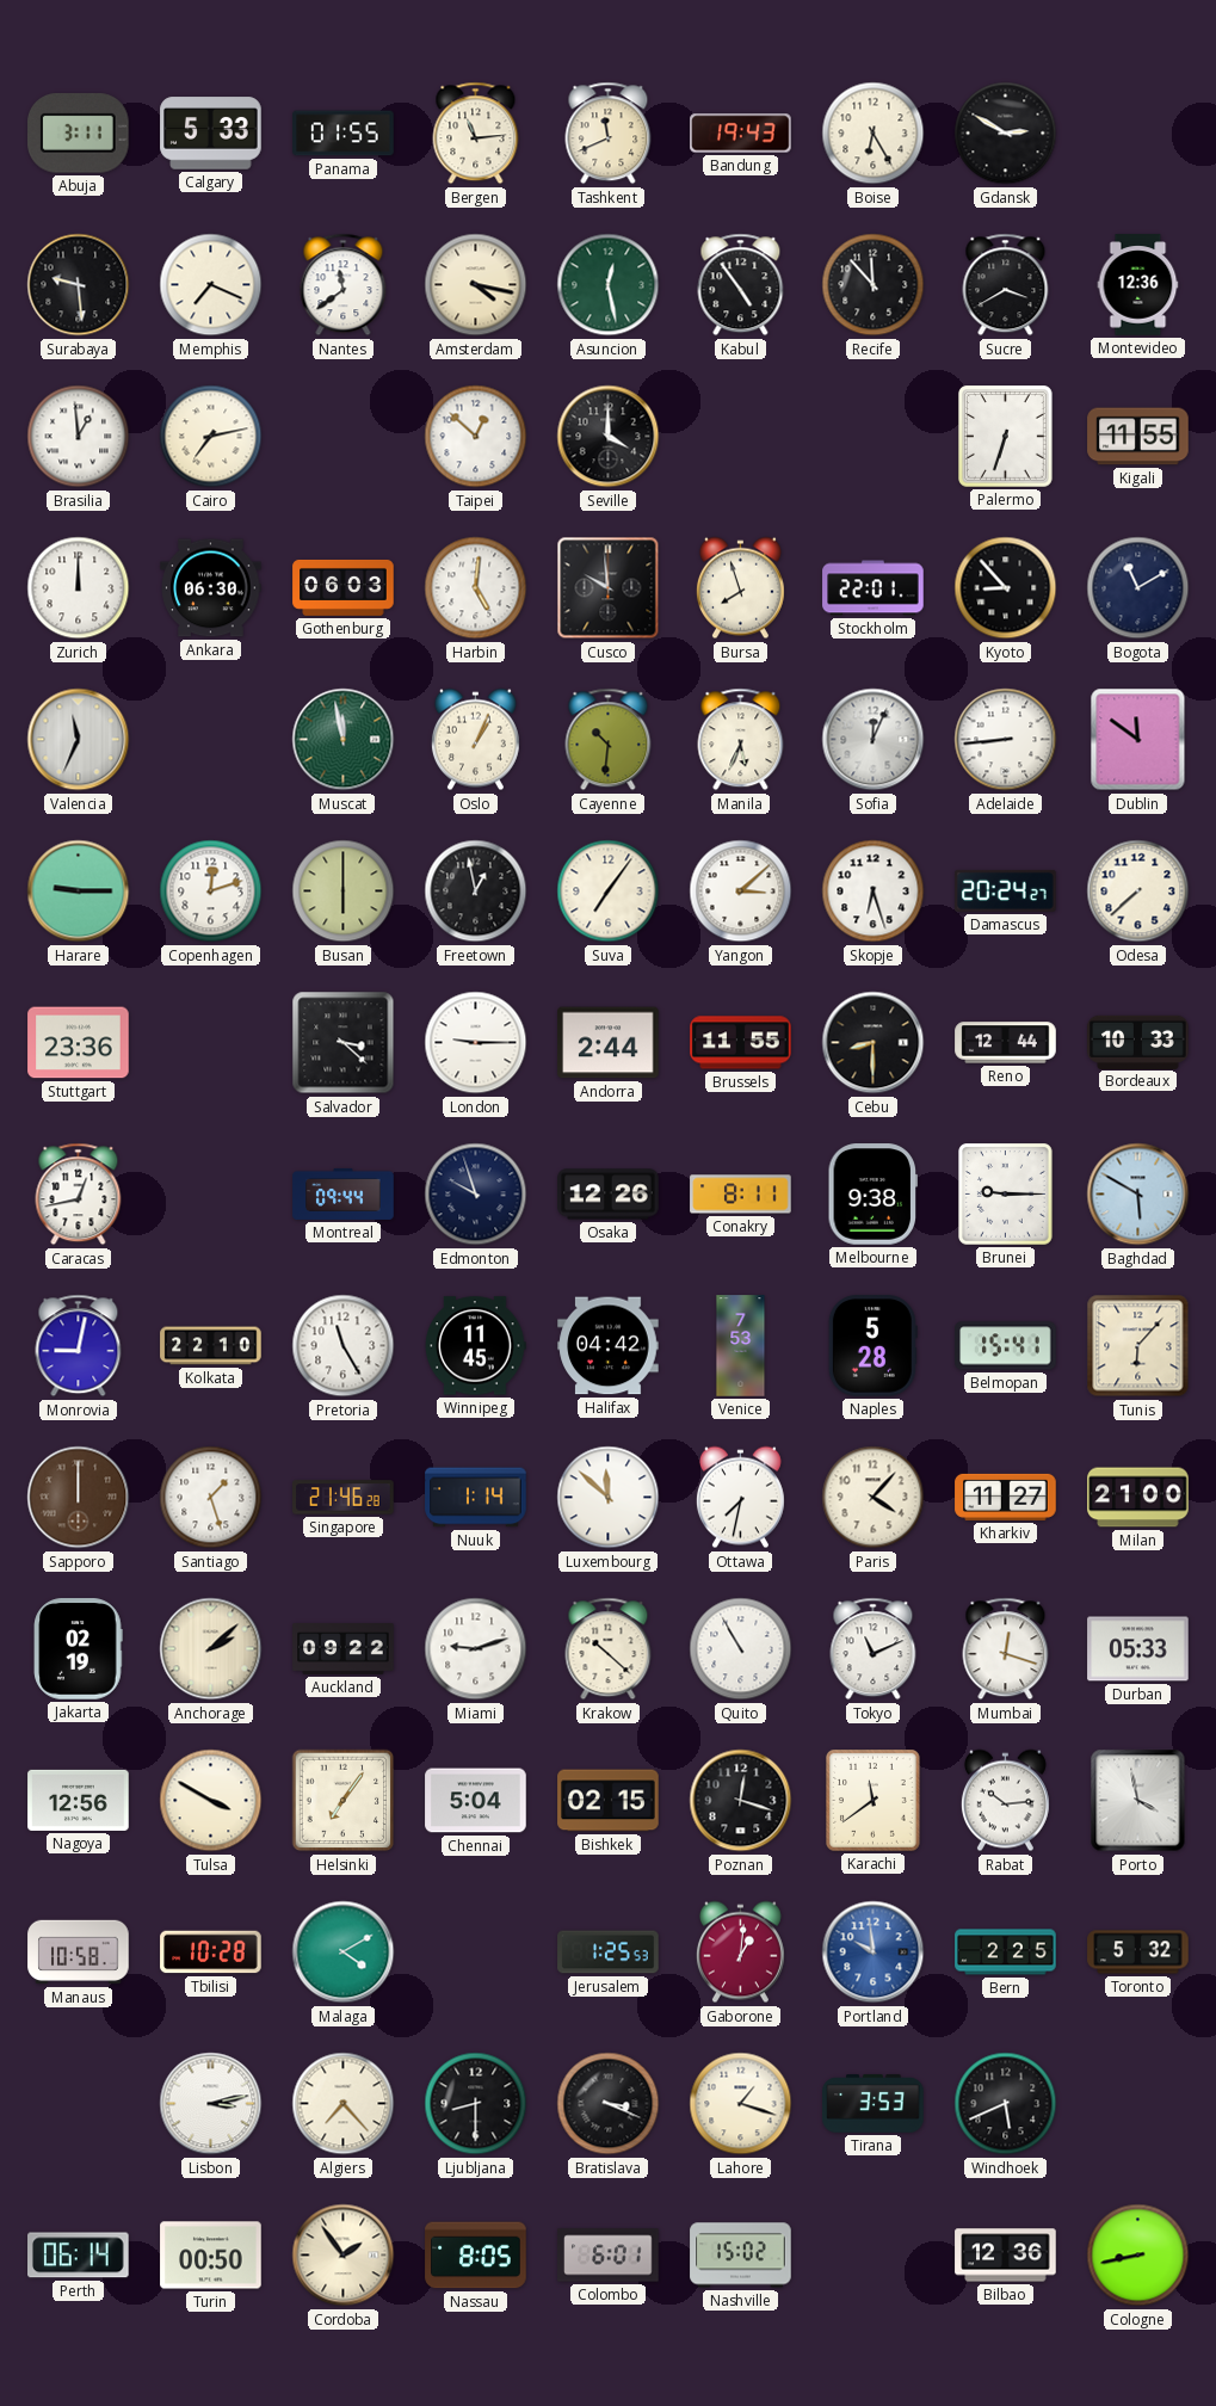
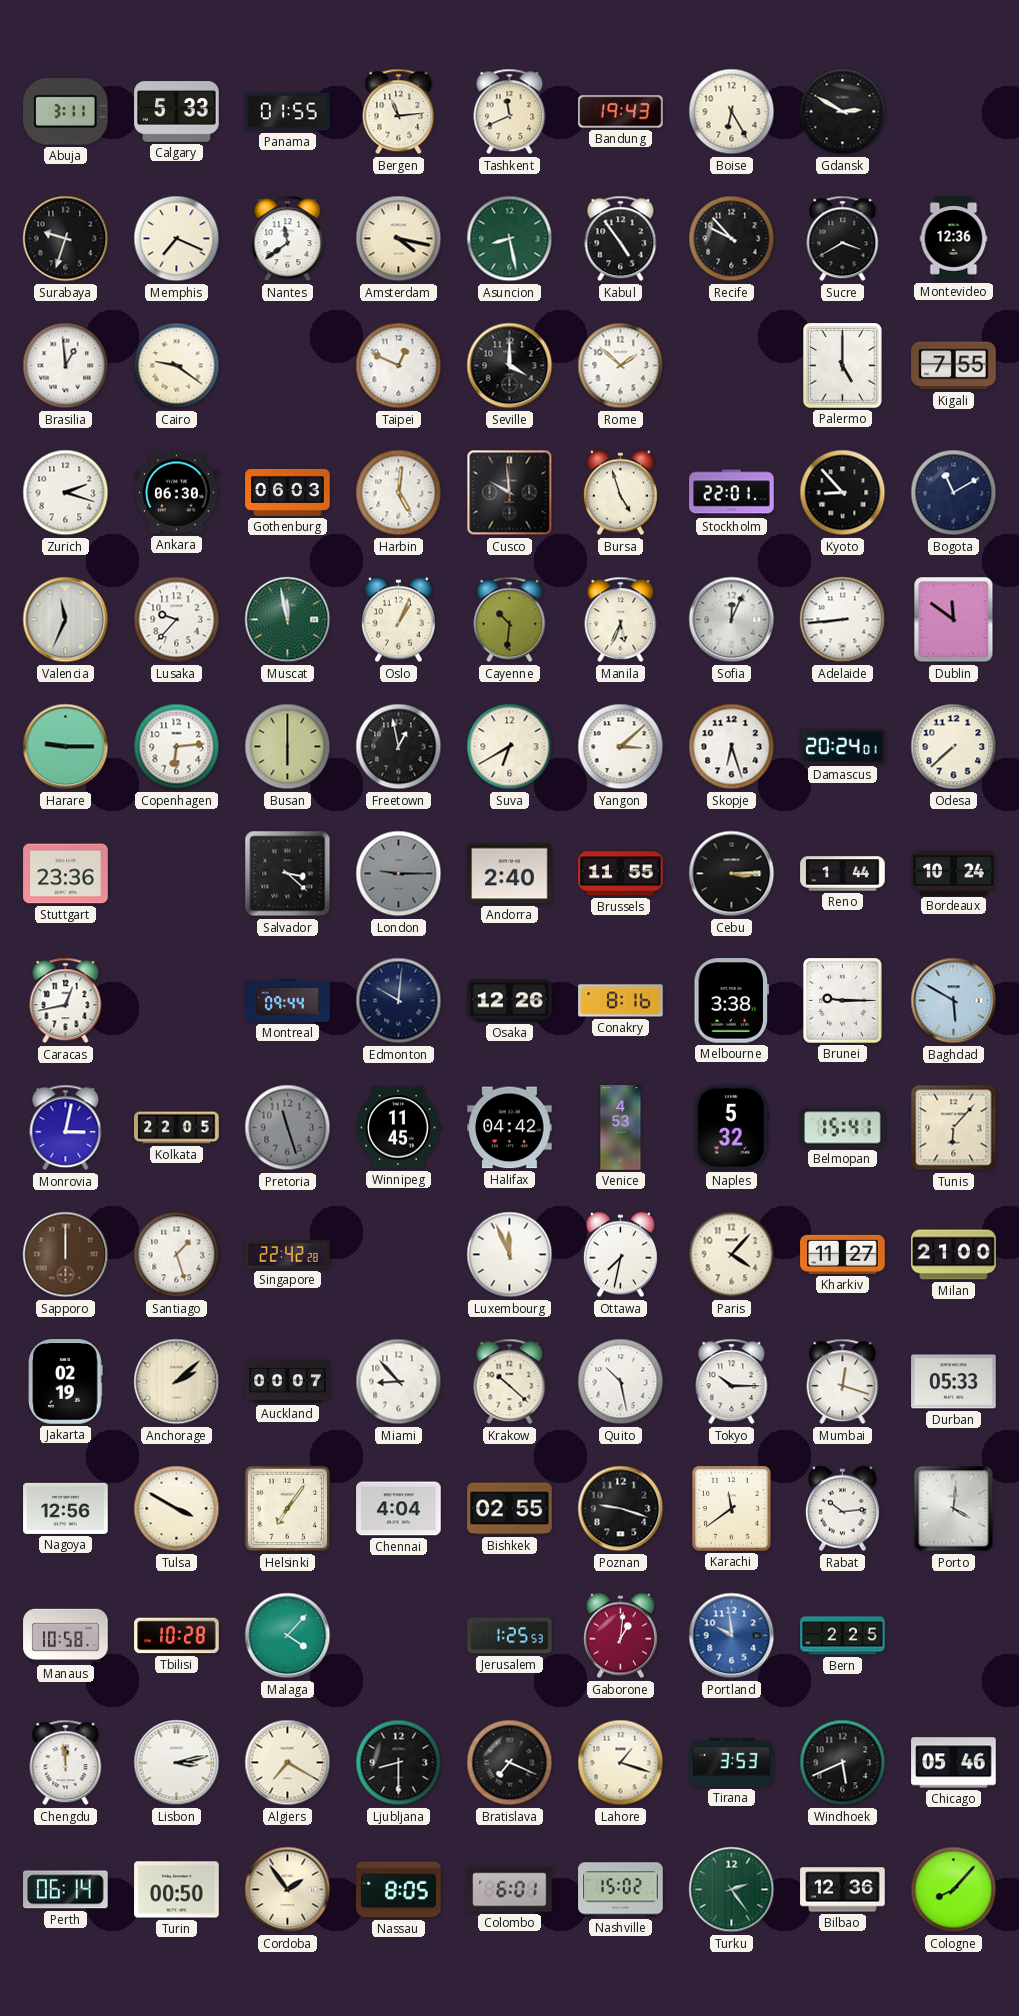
Surabaya: 9:29 -> 9:33
Asuncion: 12:28 -> 8:28
Recife: 11:53 -> 9:53
Cairo: 7:13 -> 9:21
Taipei: 12:52 -> 12:49
Rome: none -> 1:52
Palermo: 6:33 -> 5:00
Kigali: 11:55 -> 7:55
Zurich: 12:00 -> 2:18
Bursa: 7:57 -> 4:57
Lusaka: none -> 9:37
Copenhagen: 12:12 -> 6:14
Suva: 7:06 -> 6:40
Damascus: 20:24:27 -> 20:24:01
London dial: white -> grey
Andorra: 2:44 -> 2:40
Cebu: 8:30 -> 3:15
Reno: 12:44 -> 1:44
Bordeaux: 10:33 -> 10:24
Edmonton: 9:57 -> 10:01
Conakry: 8:11 -> 8:16
Melbourne: 9:38 -> 3:38
Monrovia: 9:02 -> 3:02
Kolkata: 22:10 -> 22:05
Pretoria: 11:25 -> 11:27
Pretoria dial: white -> grey
Venice: 7:53 -> 4:53
Naples: 5:28 -> 5:32
Singapore: 21:46 -> 22:42
Nuuk: 1:14 -> none
Luxembourg: 11:52 -> 11:56
Auckland: 09:22 -> 00:07
Miami: 9:12 -> 8:53
Quito: 10:55 -> 10:28
Tokyo: 11:11 -> 10:15
Chennai: 5:04 -> 4:04
Bishkek: 02:15 -> 02:55
Poznan: 12:18 -> 9:18
Porto: 3:58 -> 4:01
Malaga: 4:10 -> 4:07
Toronto: 5:32 -> none
Chengdu: none -> 11:59
Algiers: 7:23 -> 7:20
Bratislava: 3:19 -> 7:19
Chicago: none -> 05:46
Turku: none -> 2:24
Cologne: 8:43 -> 8:07
